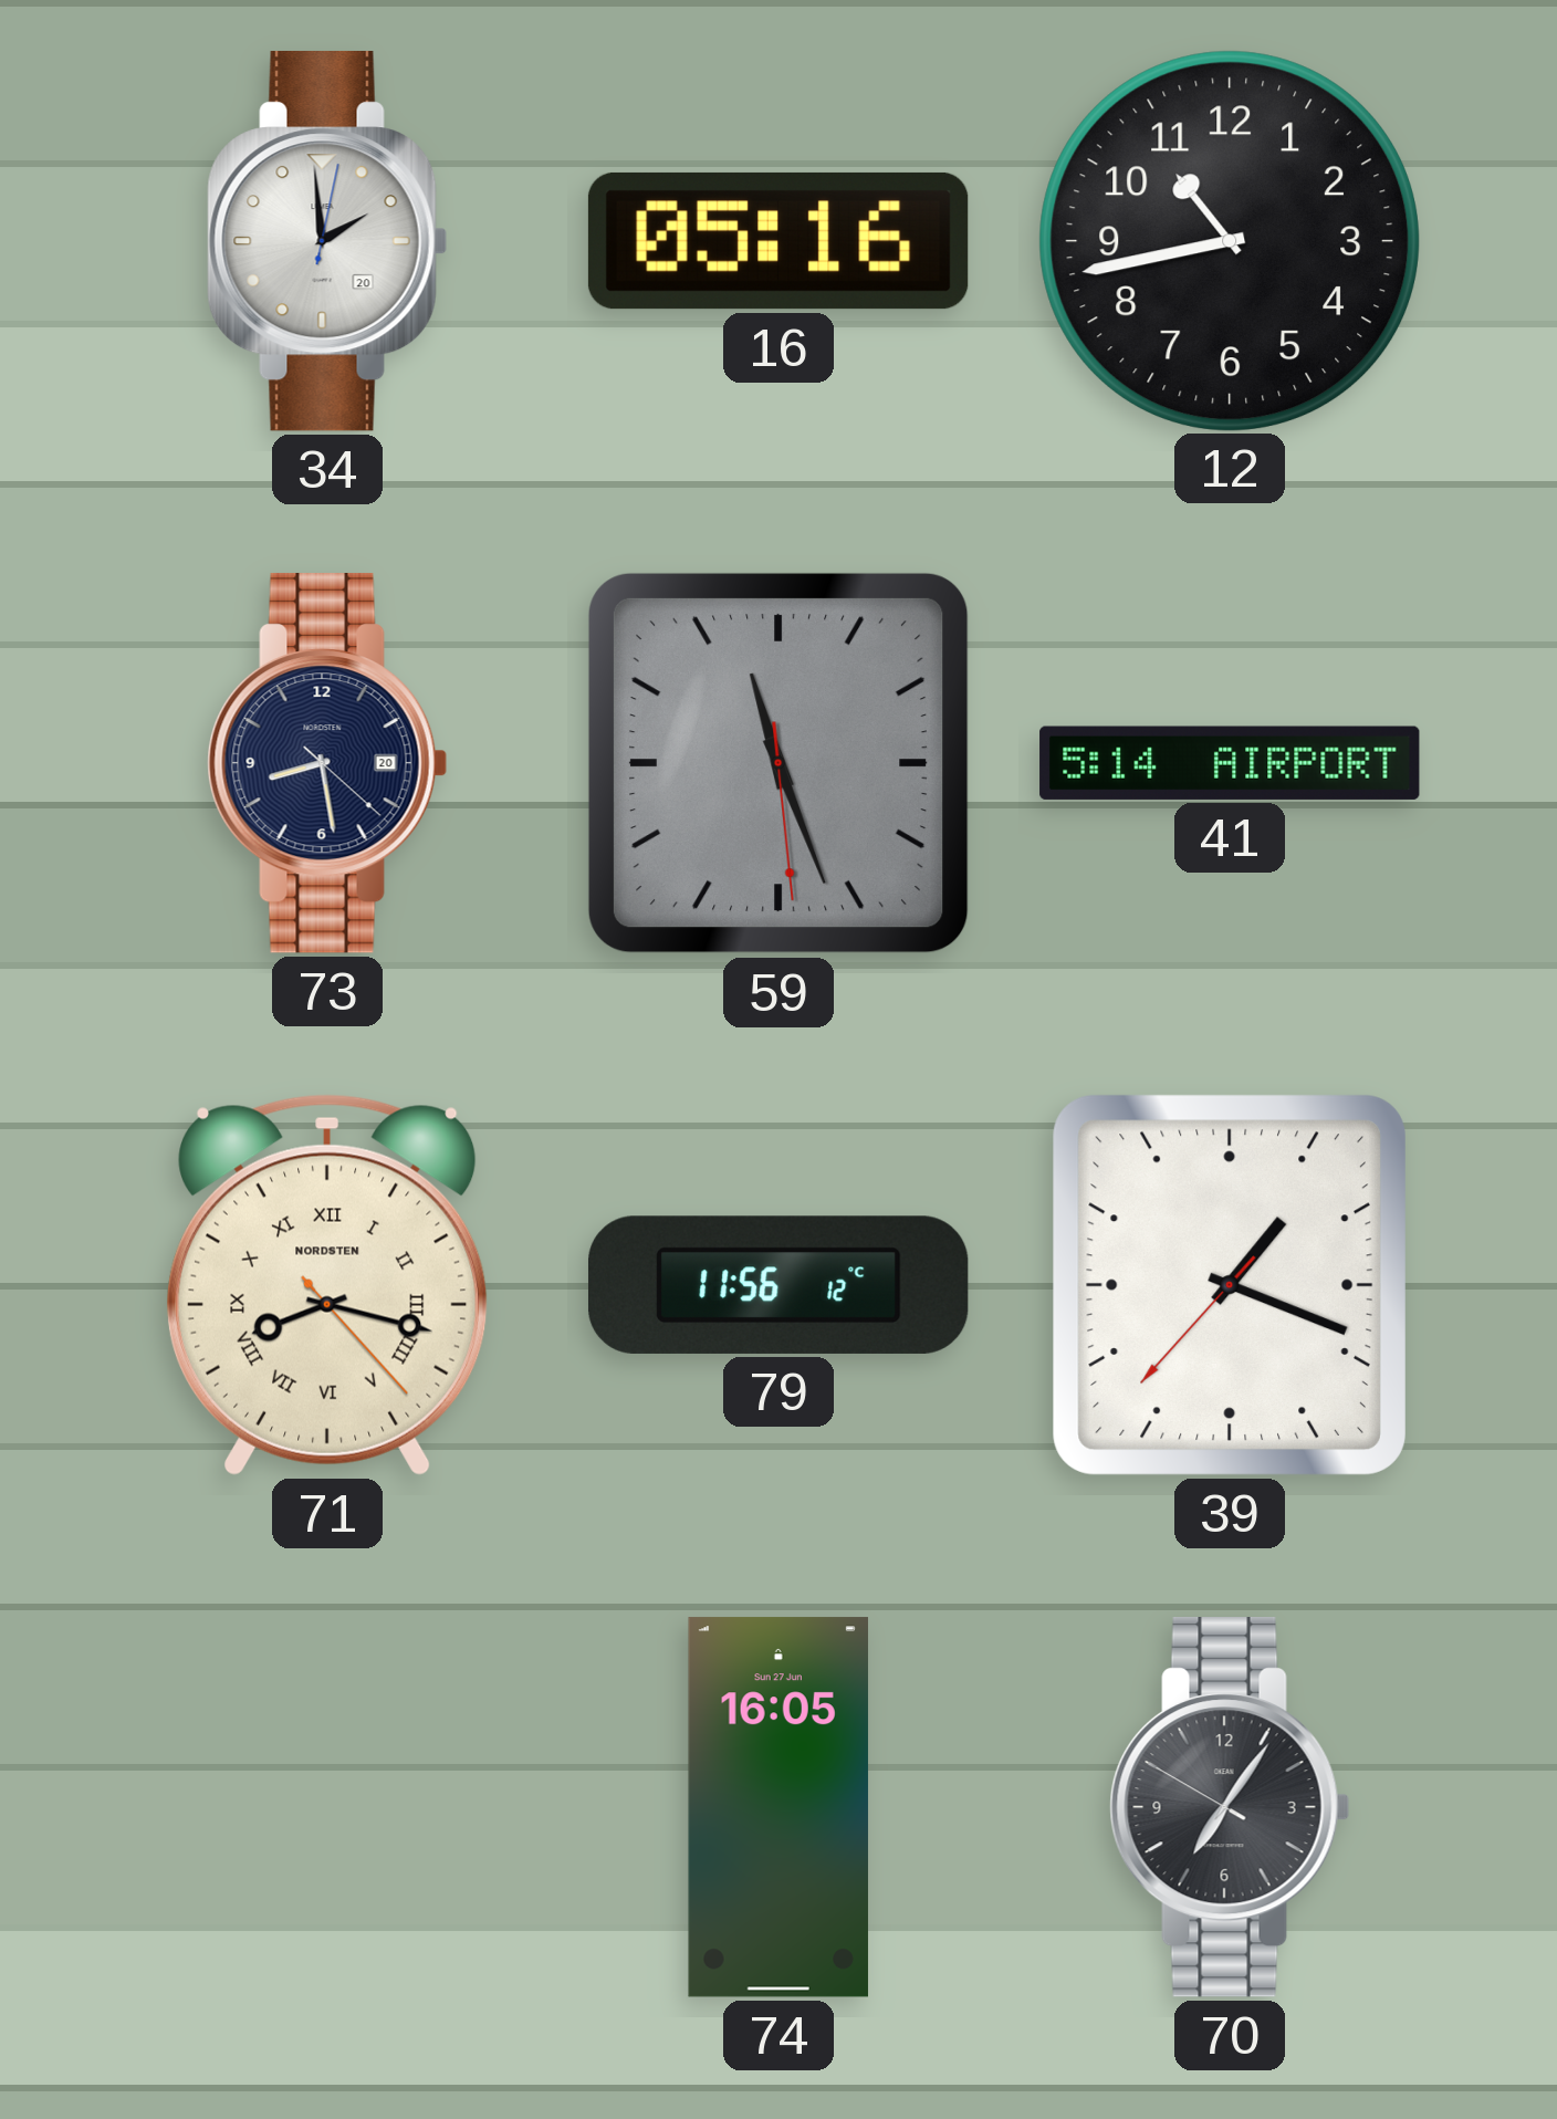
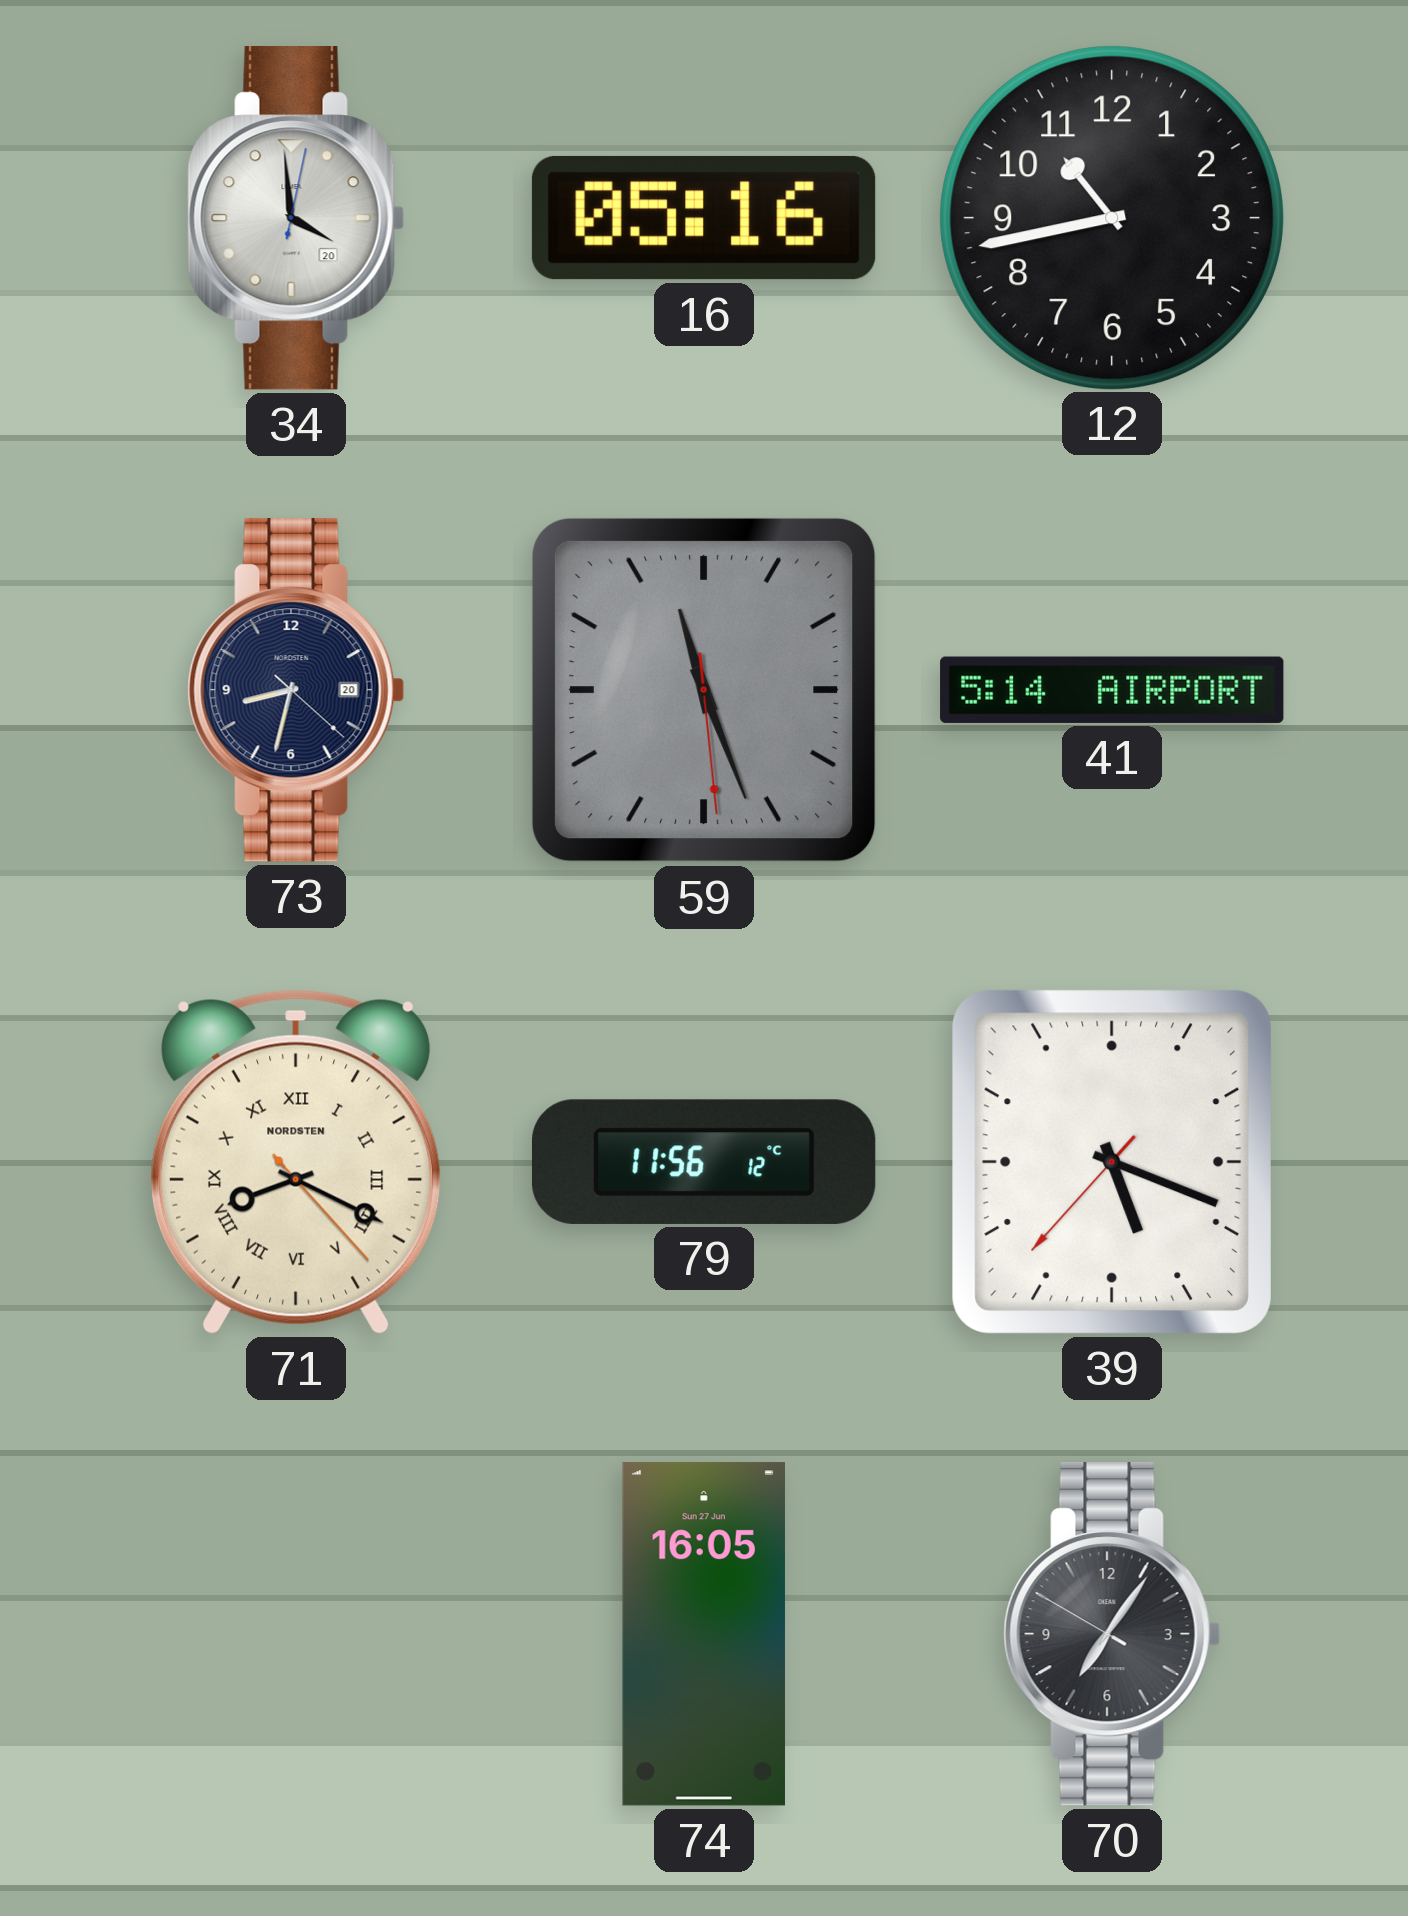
34: 1:59 -> 3:59
73: 8:28 -> 8:32
71: 8:17 -> 8:19
39: 1:18 -> 5:18
